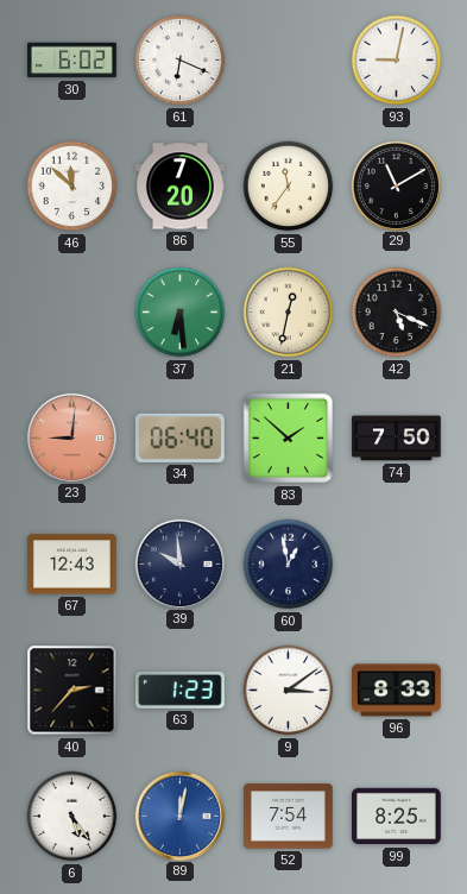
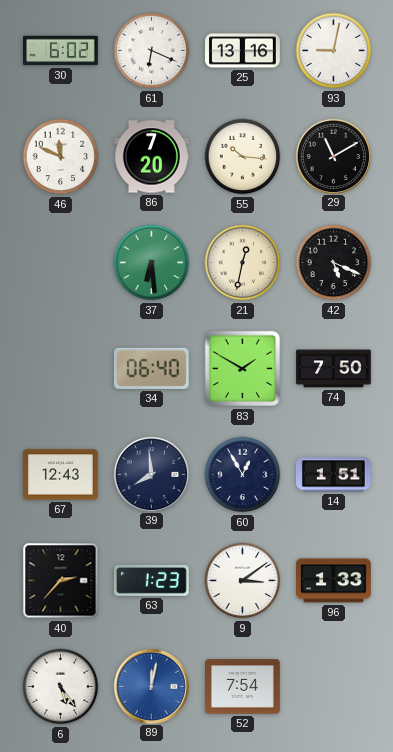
25: none -> 13:16
46: 11:52 -> 11:49
55: 11:36 -> 10:16
23: 9:01 -> none
83: 1:52 -> 1:50
39: 9:59 -> 7:59
60: 12:58 -> 12:55
14: none -> 1:51
96: 8:33 -> 1:33
99: 8:25 -> none
